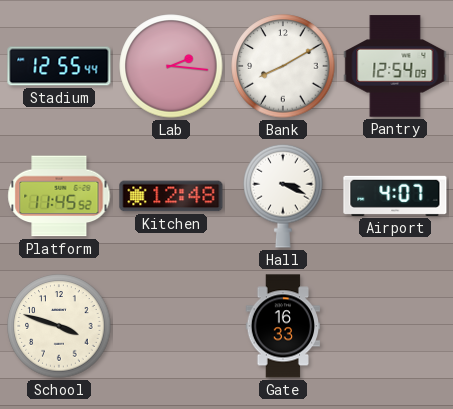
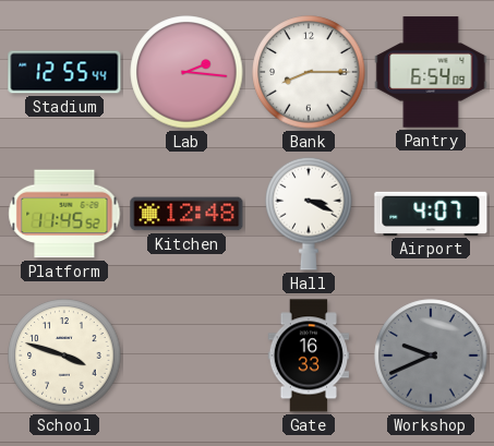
Bank: 8:10 -> 8:15
Pantry: 12:54 -> 6:54
Workshop: none -> 9:41
